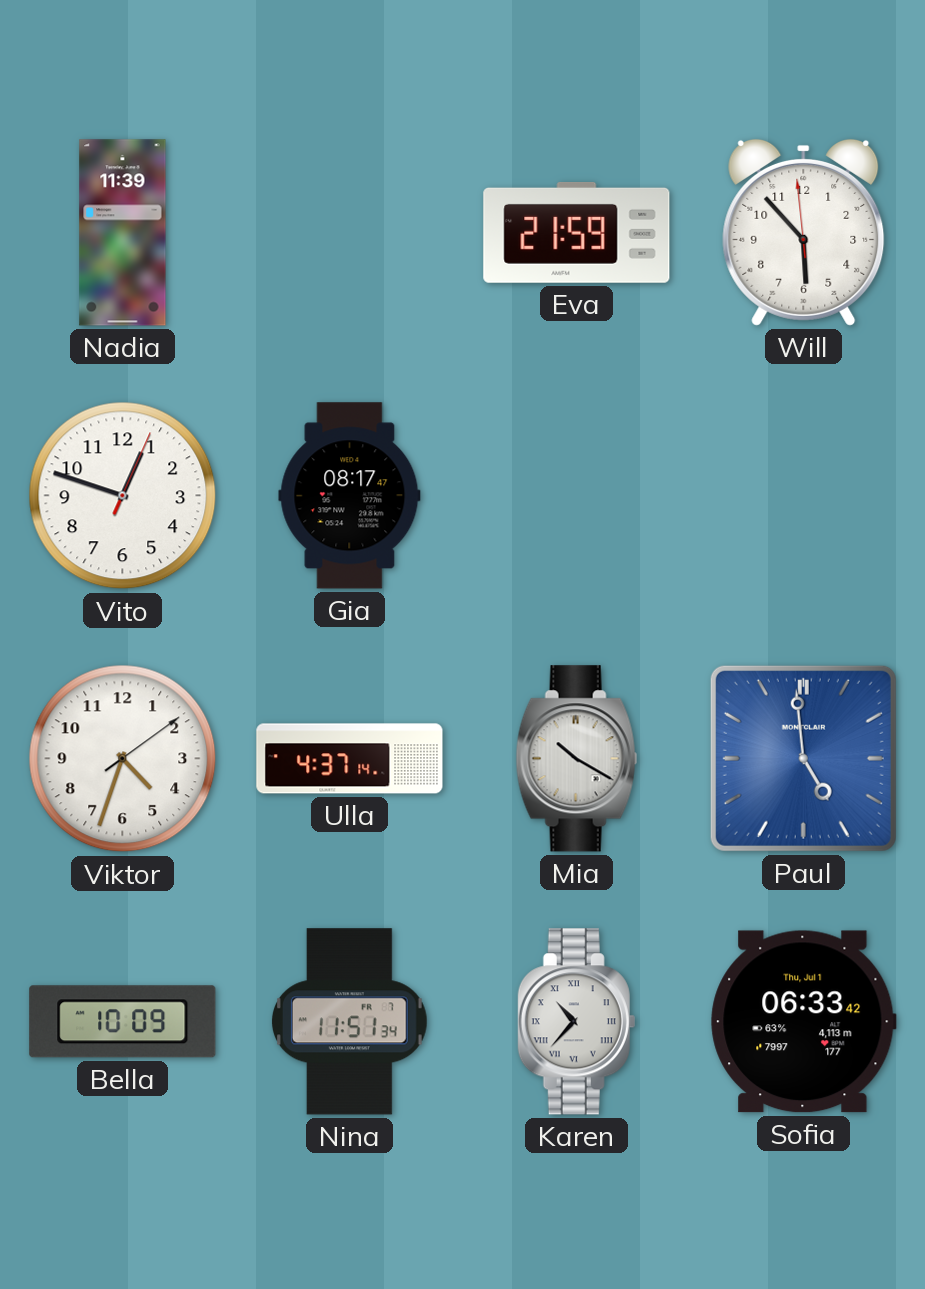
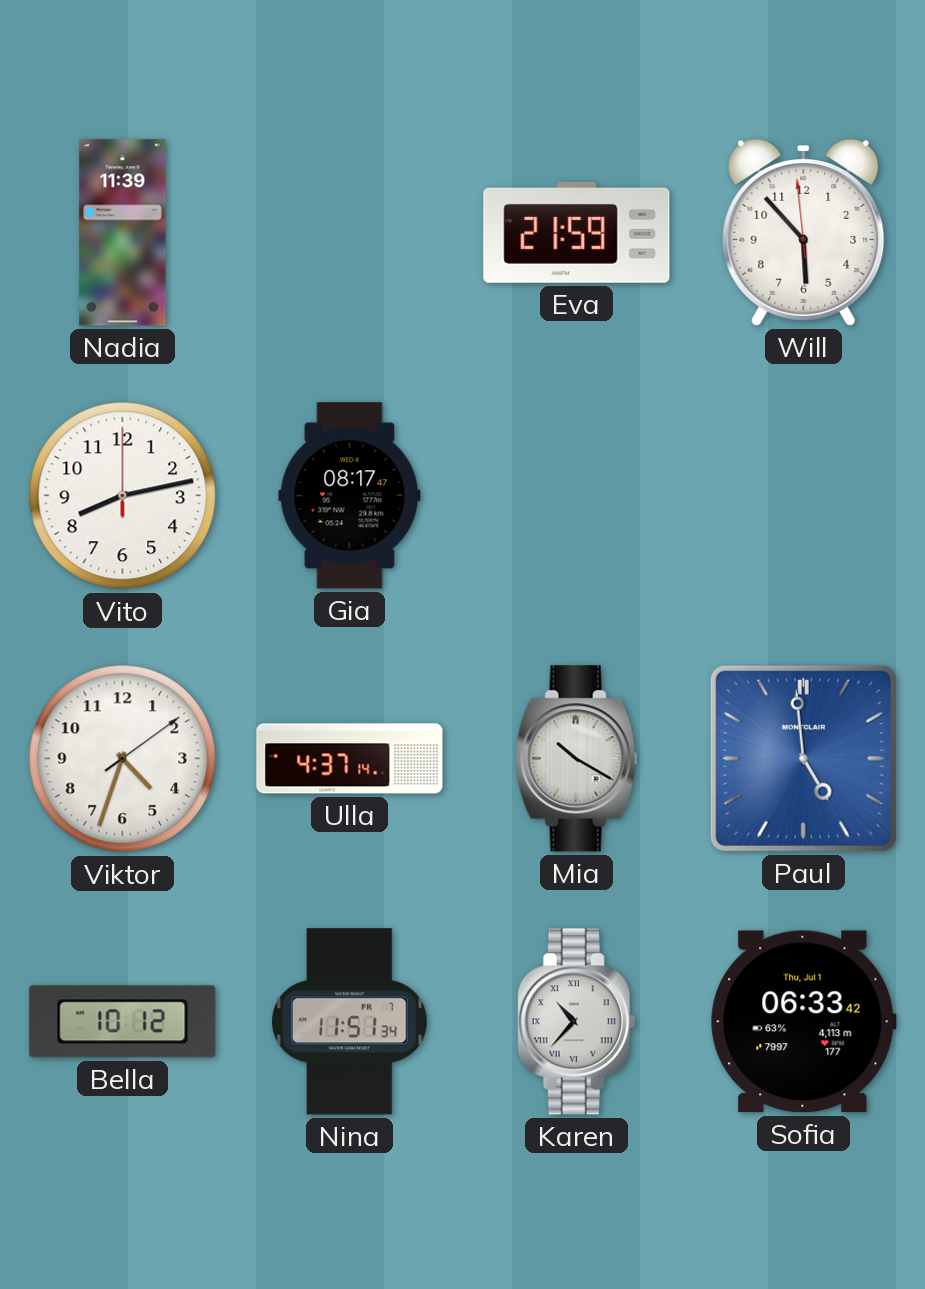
Vito: 12:48 -> 8:13
Bella: 10:09 -> 10:12
